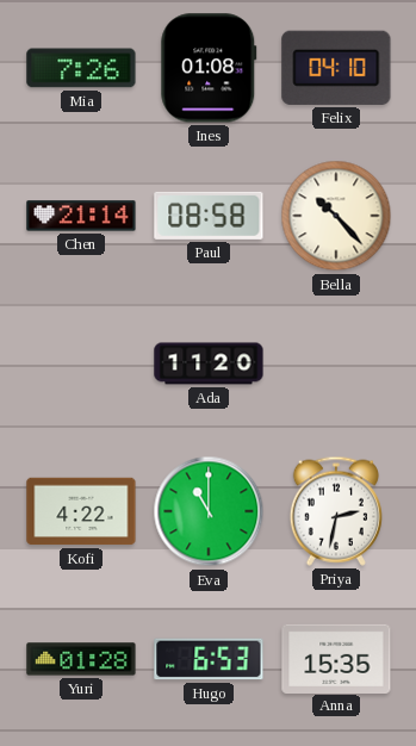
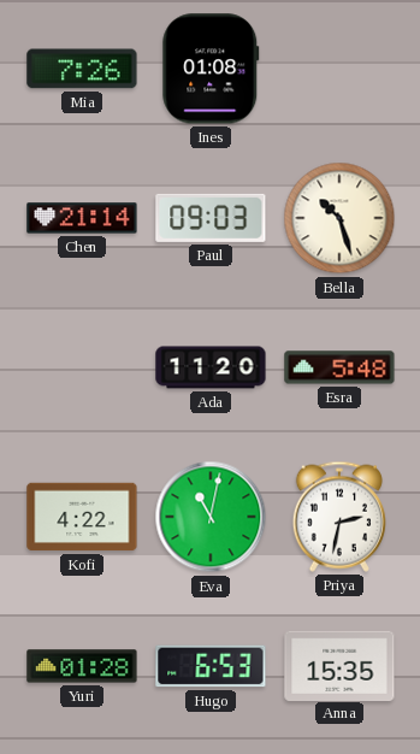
Felix: 04:10 -> none
Paul: 08:58 -> 09:03
Bella: 10:23 -> 10:27
Esra: none -> 5:48
Eva: 11:00 -> 11:02
